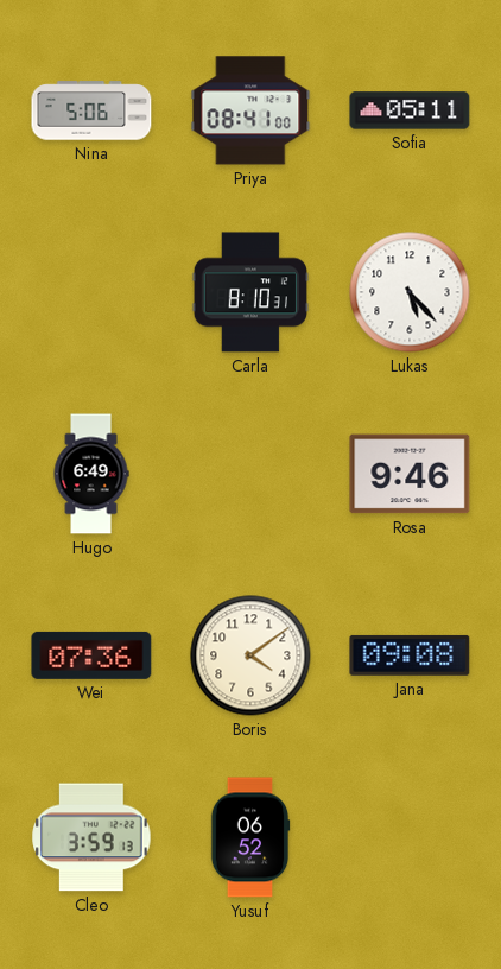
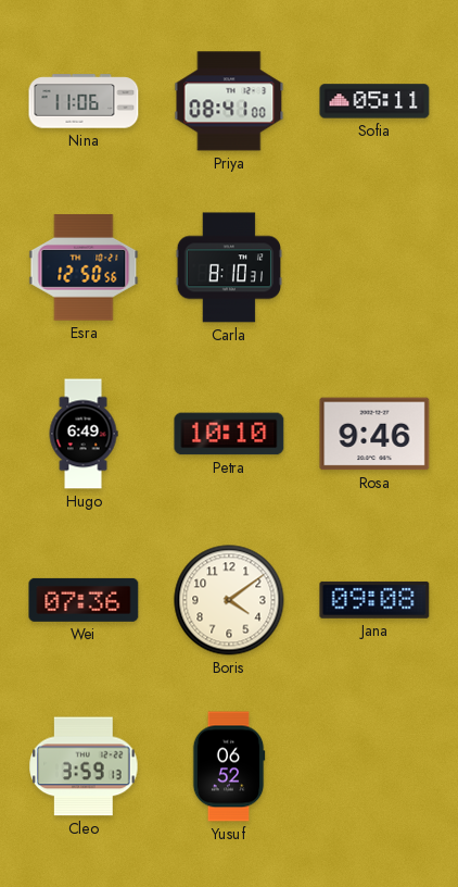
Nina: 5:06 -> 11:06
Esra: none -> 12:50
Lukas: 5:23 -> none
Petra: none -> 10:10
